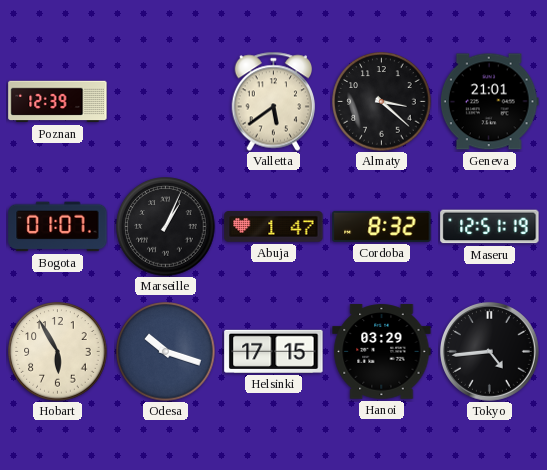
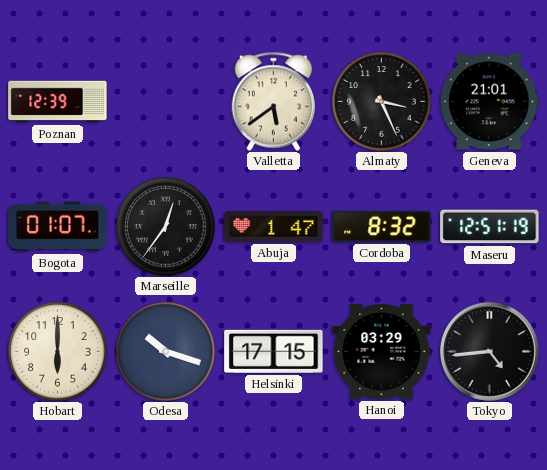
Almaty: 3:22 -> 3:26
Marseille: 1:04 -> 12:36
Hobart: 5:55 -> 6:00
